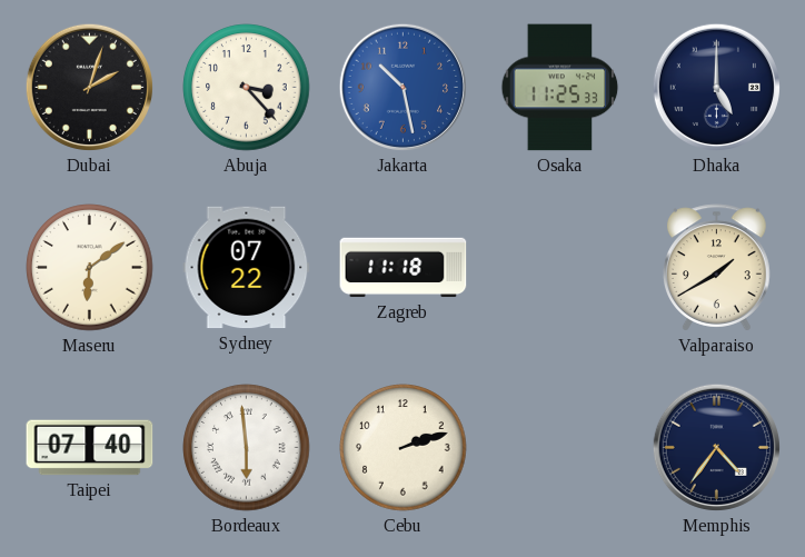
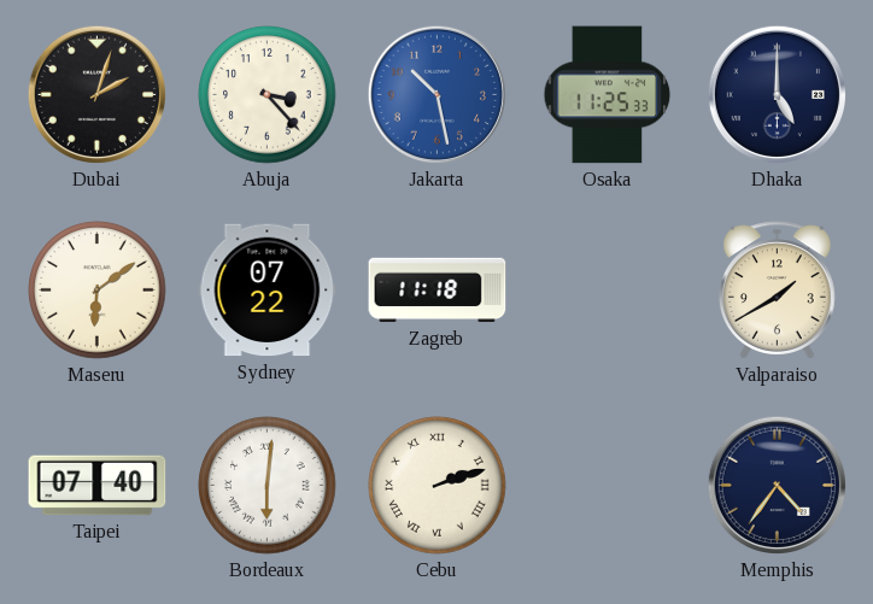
Bordeaux: 5:59 -> 6:01
Cebu numerals: Arabic -> Roman
